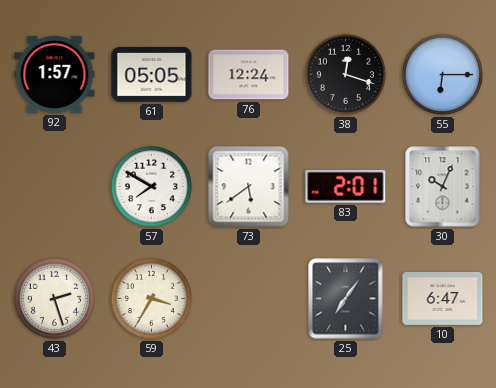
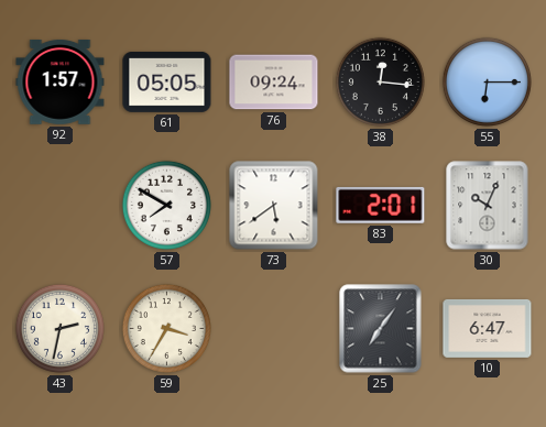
76: 12:24 -> 09:24
38: 12:18 -> 12:16
43: 2:27 -> 2:32
